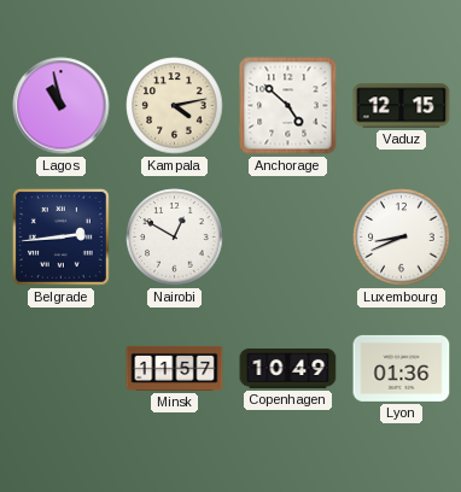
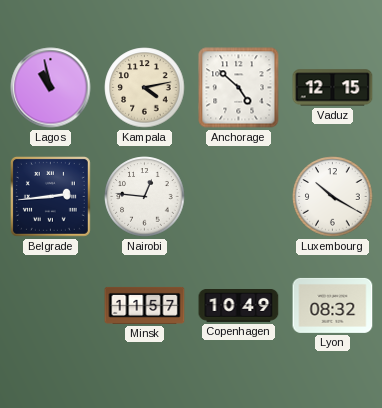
Nairobi: 12:50 -> 12:46
Luxembourg: 8:41 -> 10:20
Lyon: 01:36 -> 08:32
